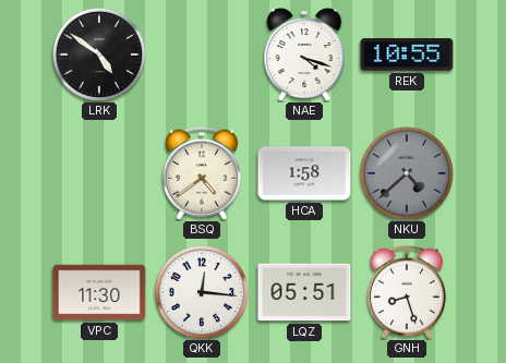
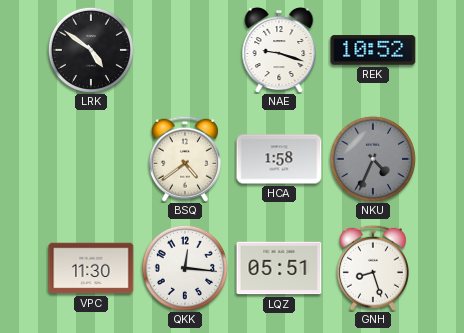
NAE: 4:18 -> 9:18
REK: 10:55 -> 10:52
NKU: 4:38 -> 4:34
